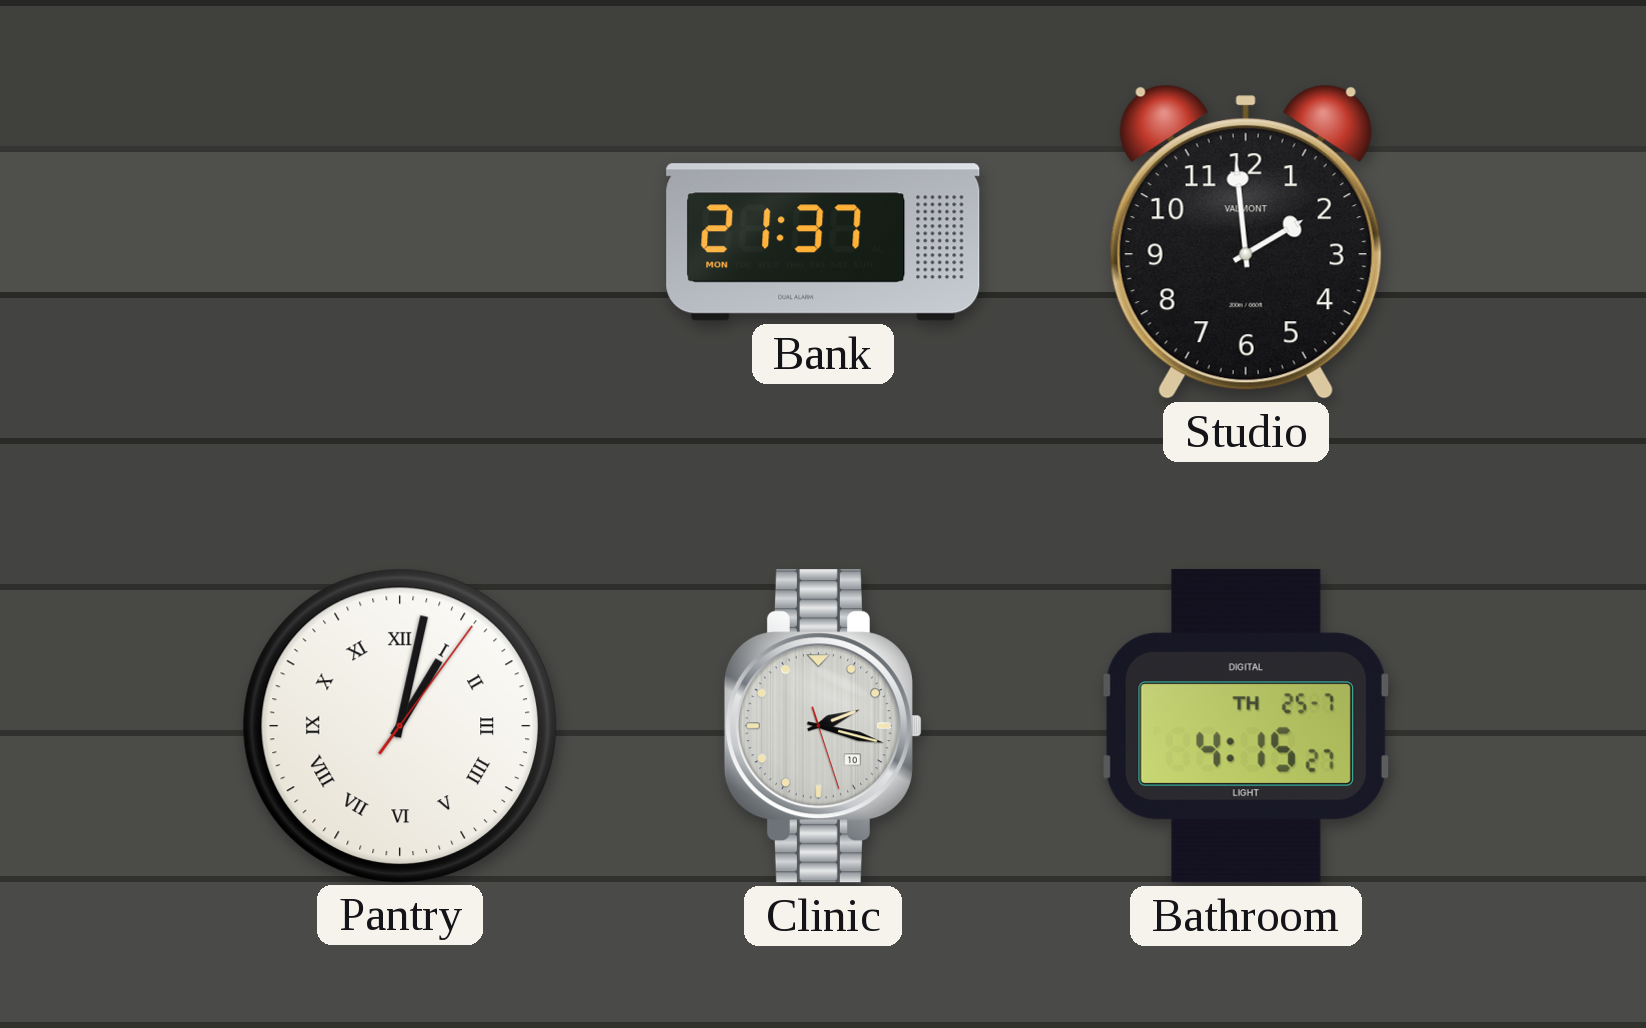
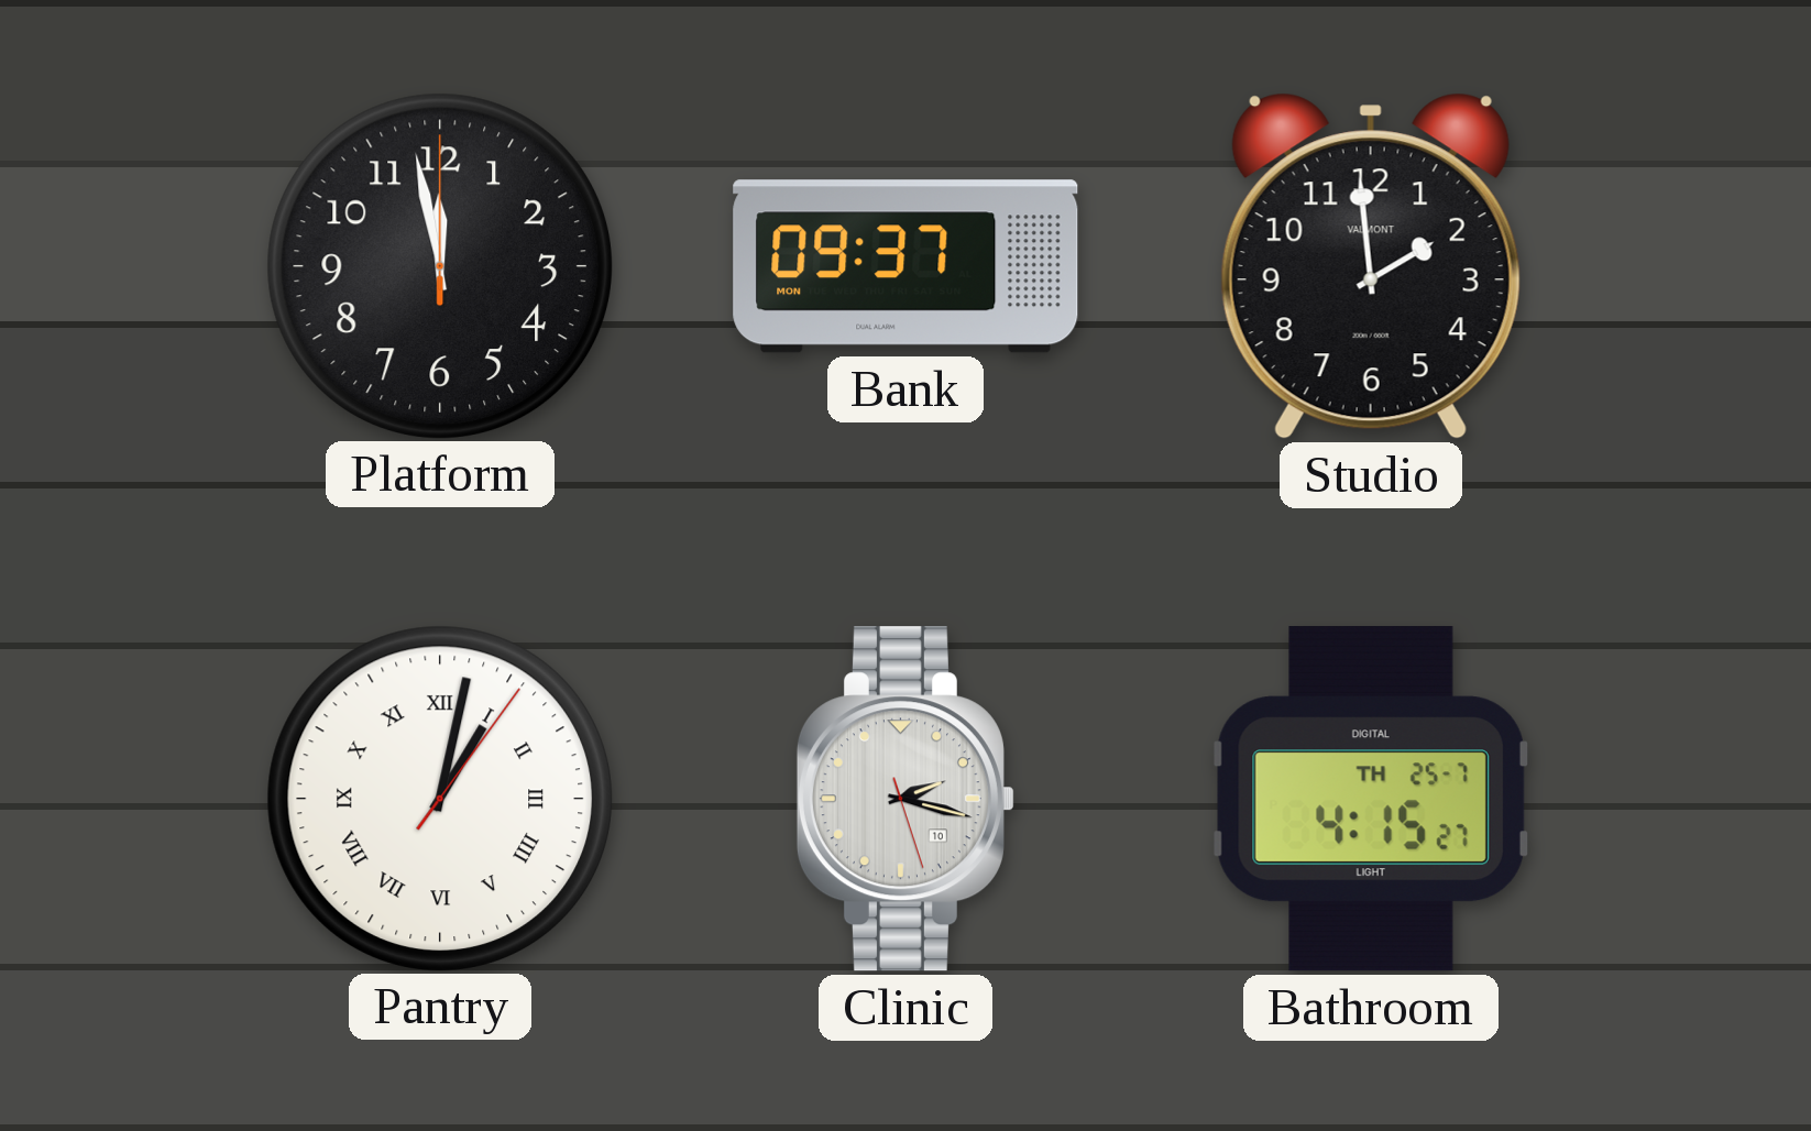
Platform: none -> 11:58
Bank: 21:37 -> 09:37
